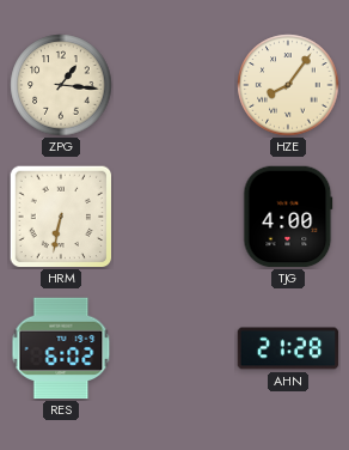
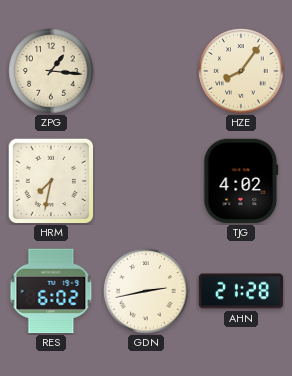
HRM: 6:32 -> 7:32
TJG: 4:00 -> 4:02
GDN: none -> 2:43
